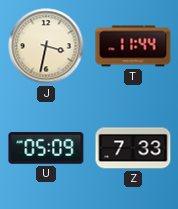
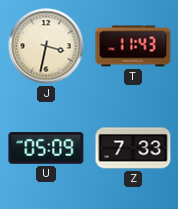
T: 11:44 -> 11:43
